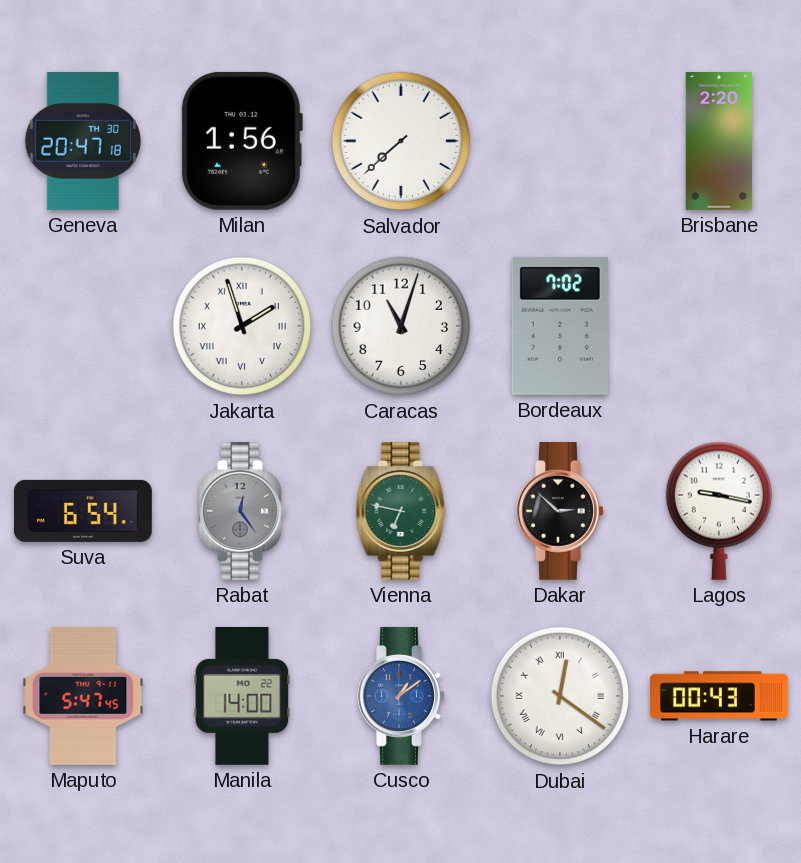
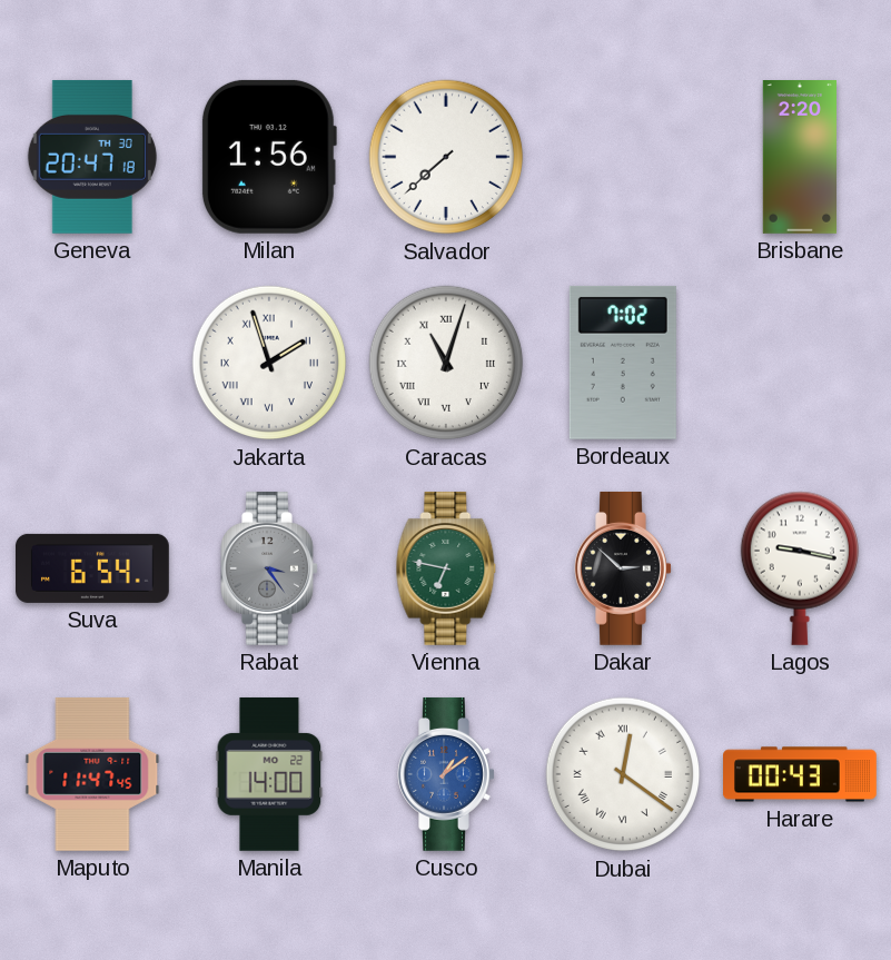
Caracas numerals: Arabic -> Roman
Rabat: 12:24 -> 3:24
Maputo: 5:47 -> 11:47
